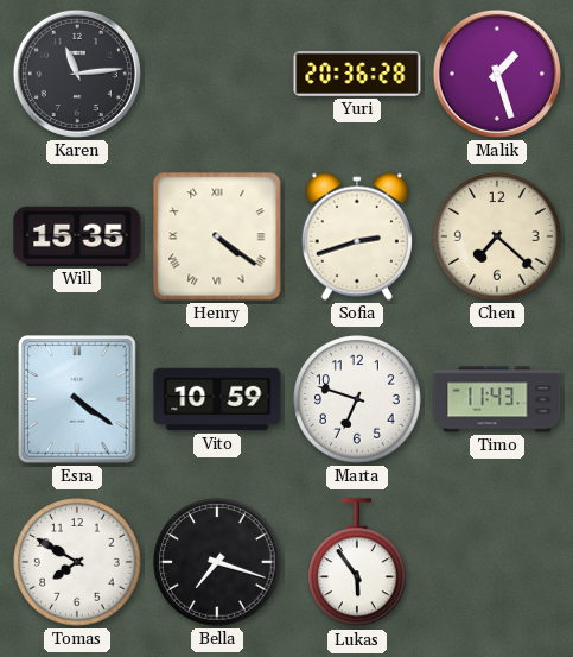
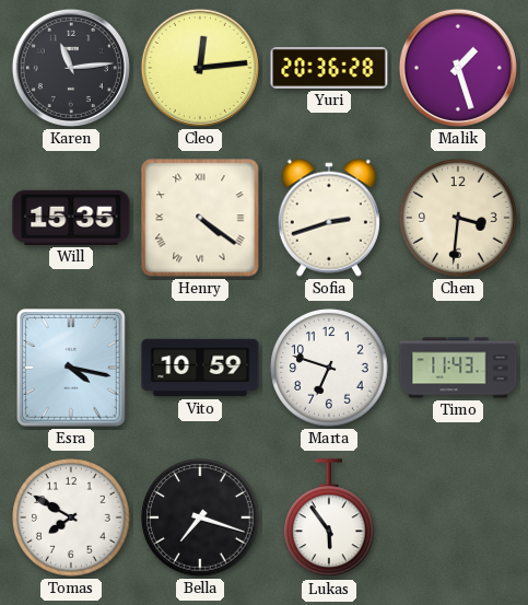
Cleo: none -> 12:14
Chen: 7:22 -> 3:31
Esra: 4:21 -> 4:17
